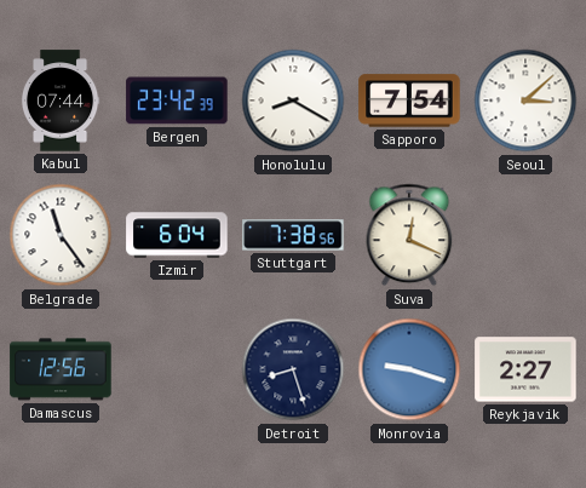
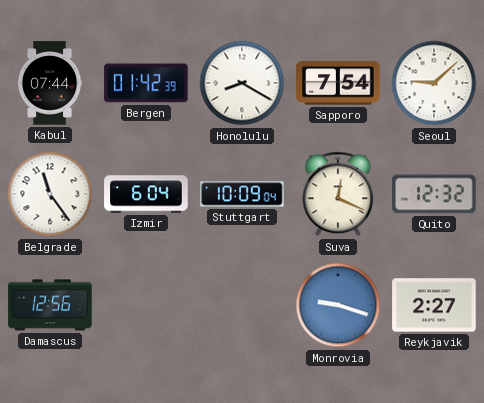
Bergen: 23:42 -> 01:42
Seoul: 3:08 -> 9:08
Stuttgart: 7:38 -> 10:09
Quito: none -> 12:32
Detroit: 8:27 -> none
